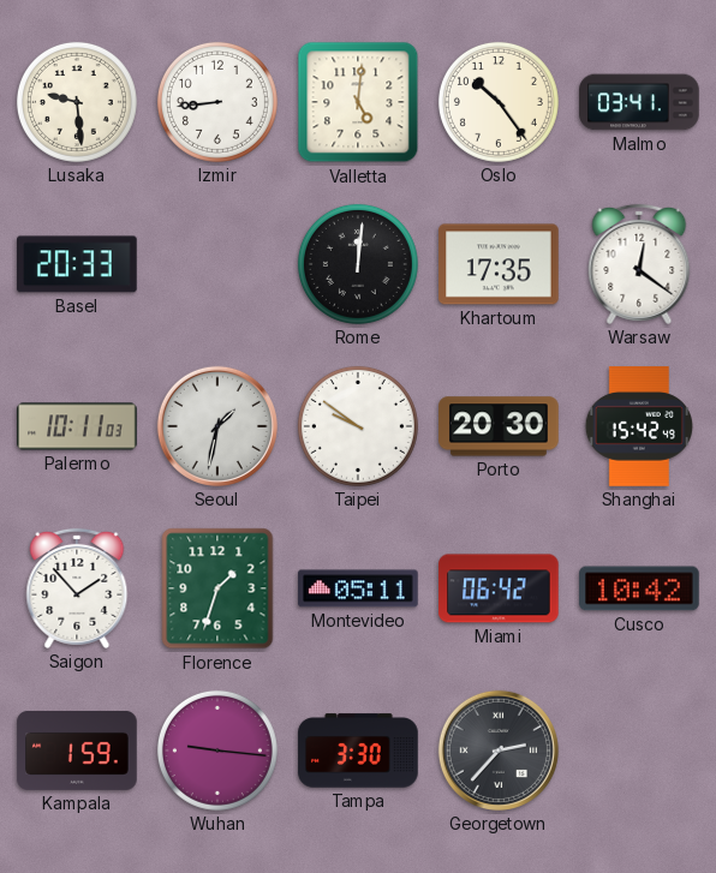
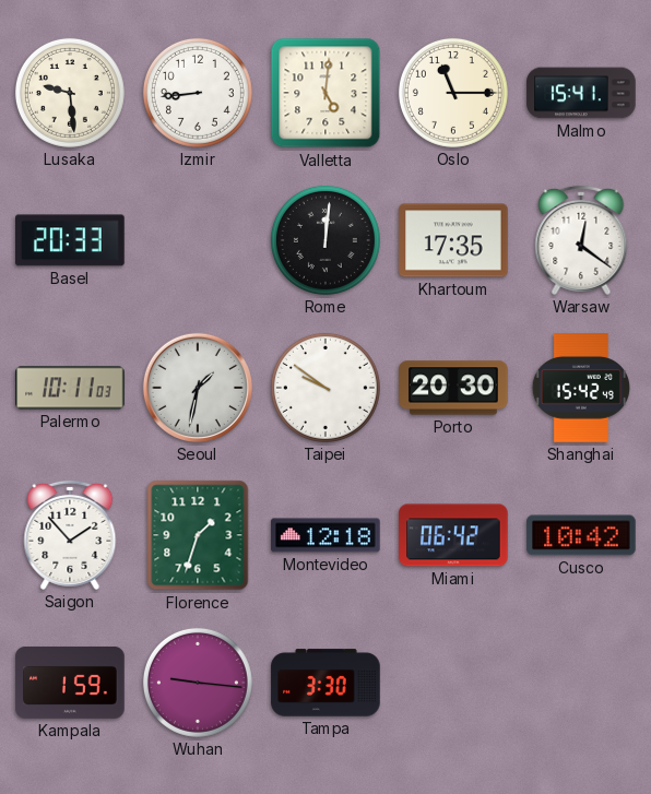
Oslo: 10:24 -> 11:15
Malmo: 03:41 -> 15:41
Montevideo: 05:11 -> 12:18
Georgetown: 2:37 -> none
